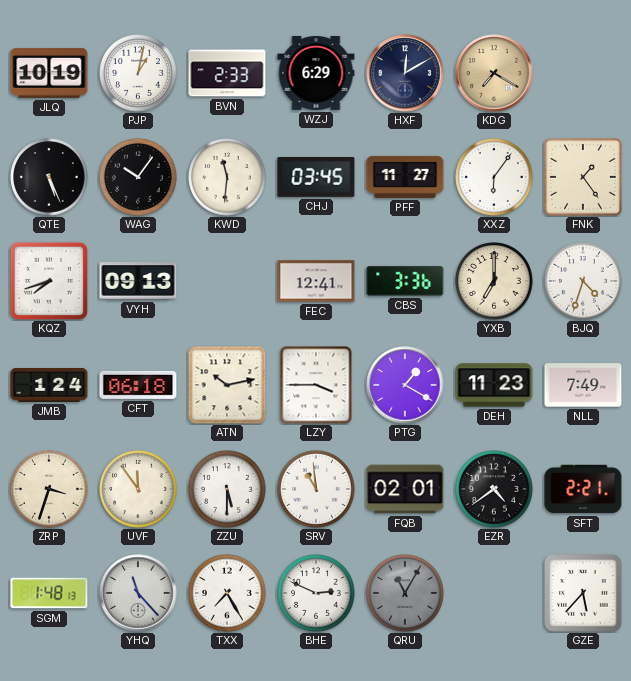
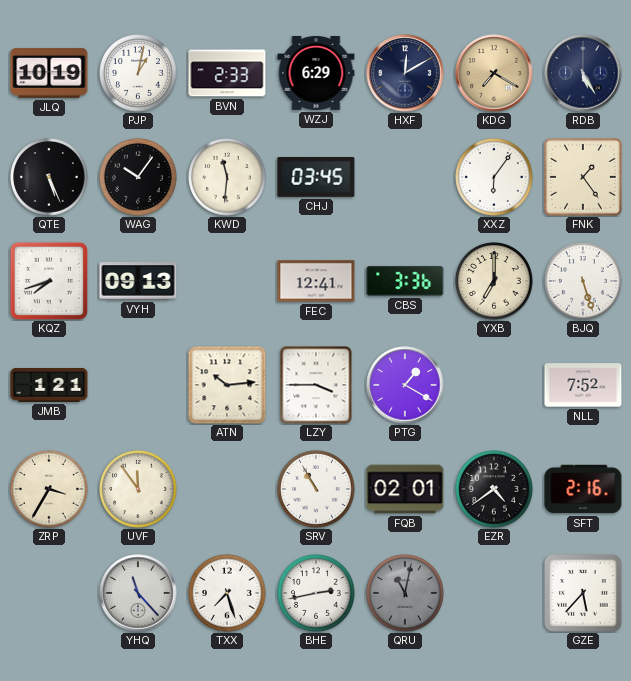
RDB: none -> 5:25
PFF: 11:27 -> none
BJQ: 4:33 -> 5:27
JMB: 1:24 -> 1:21
CFT: 06:18 -> none
ATN: 10:13 -> 10:14
DEH: 11:23 -> none
NLL: 7:49 -> 7:52
ZRP: 3:33 -> 3:35
ZZU: 5:30 -> none
SRV: 10:59 -> 10:55
SFT: 2:21 -> 2:16
SGM: 1:48 -> none
TXX: 7:25 -> 7:27
BHE: 2:49 -> 2:43
QRU: 11:05 -> 11:02
